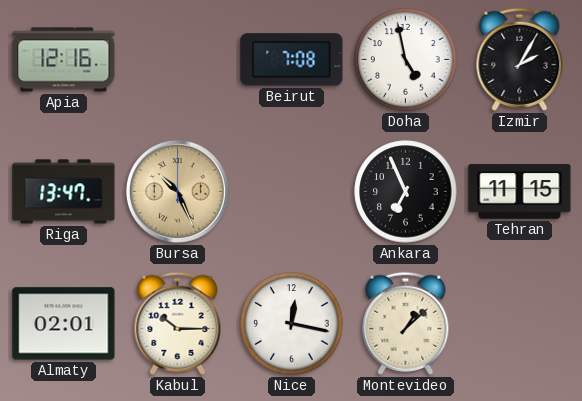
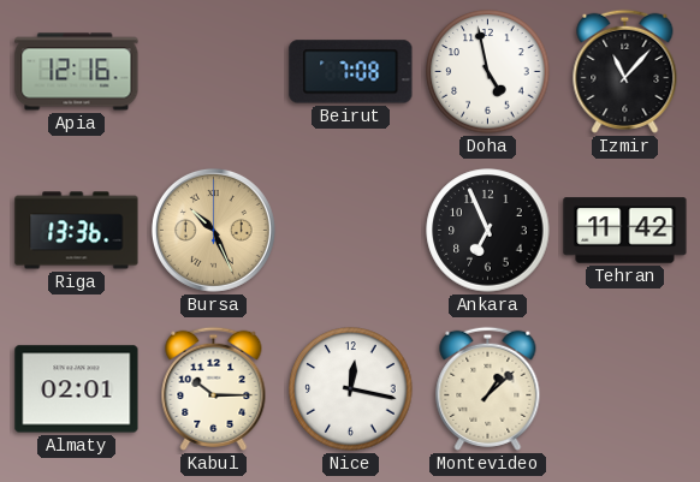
Izmir: 2:05 -> 11:07
Riga: 13:47 -> 13:36
Tehran: 11:15 -> 11:42
